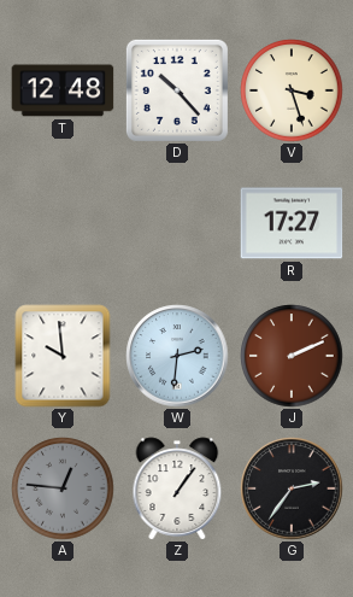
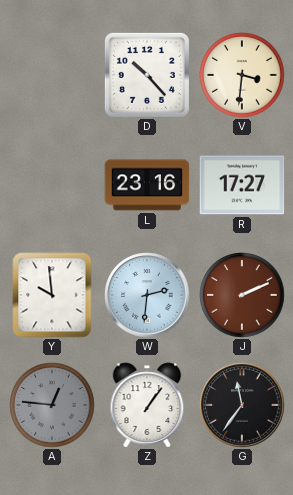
T: 12:48 -> none
V: 3:27 -> 3:31
L: none -> 23:16
G: 2:36 -> 11:36
